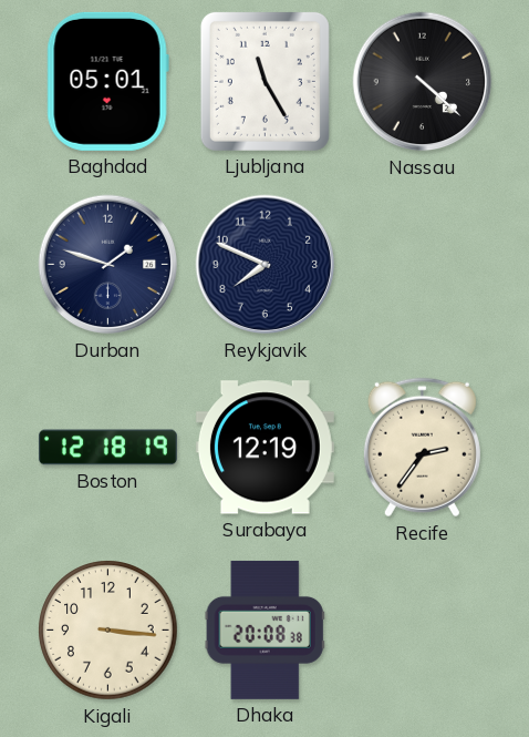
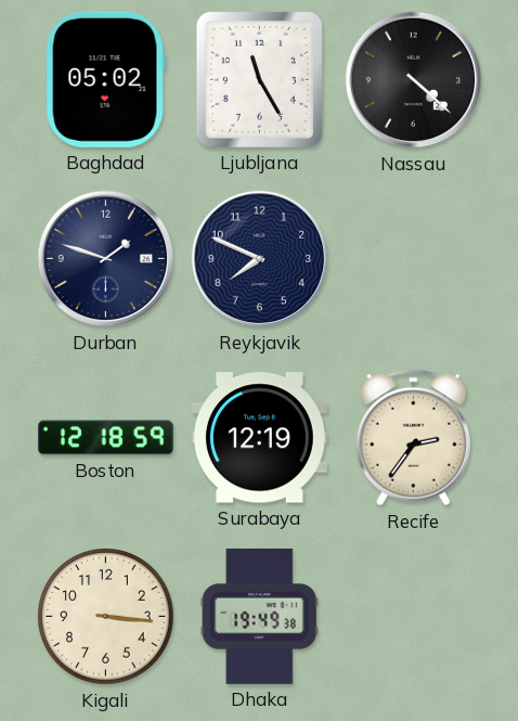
Baghdad: 05:01 -> 05:02
Boston: 12:18:19 -> 12:18:59
Dhaka: 20:08 -> 19:49
